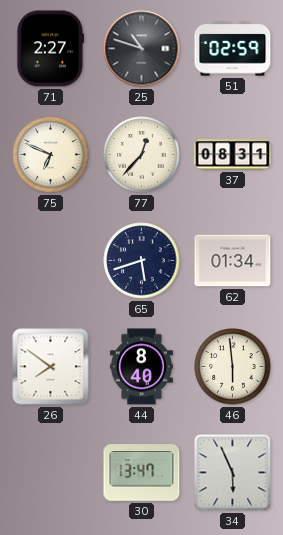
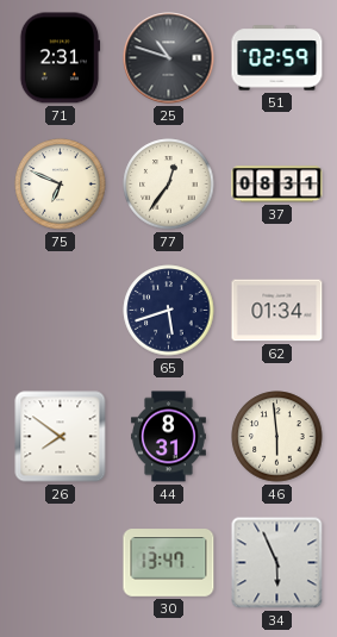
71: 2:27 -> 2:31
77: 12:37 -> 12:36
44: 8:40 -> 8:31
